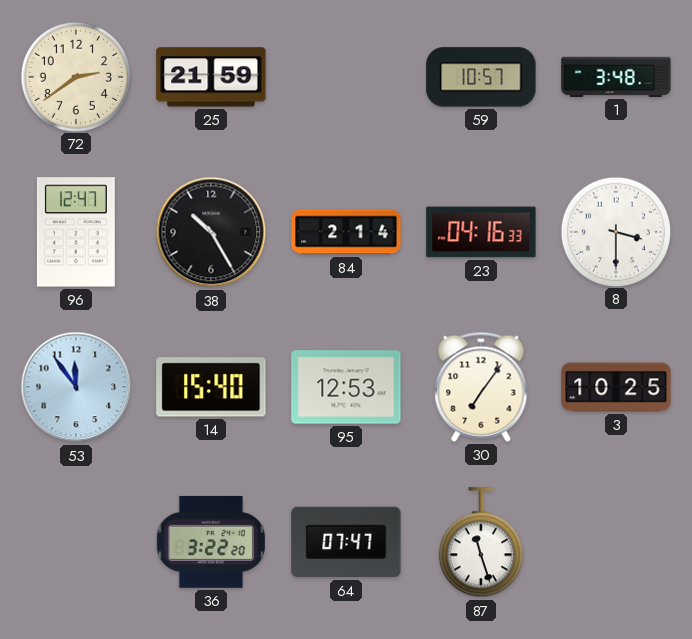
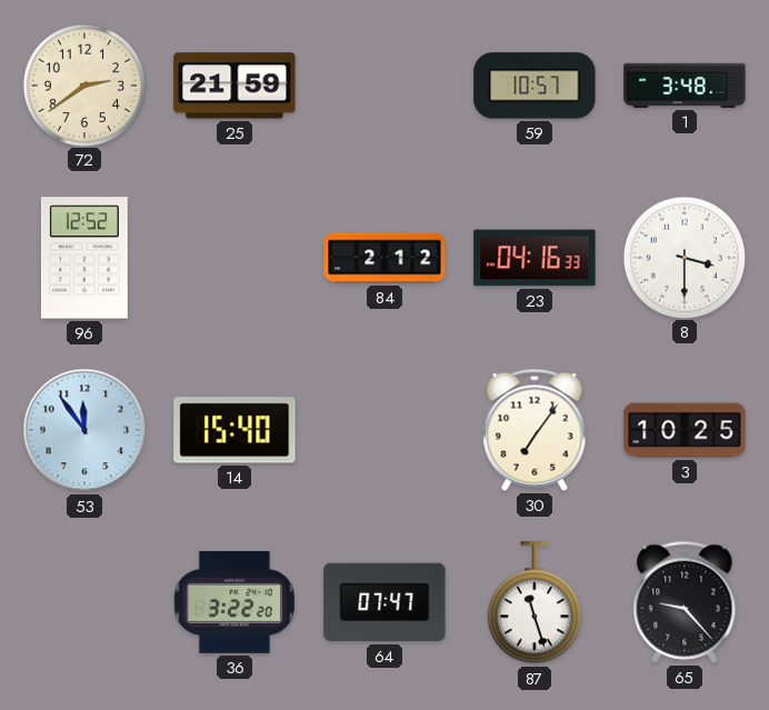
96: 12:47 -> 12:52
38: 10:25 -> none
84: 2:14 -> 2:12
95: 12:53 -> none
65: none -> 9:23
